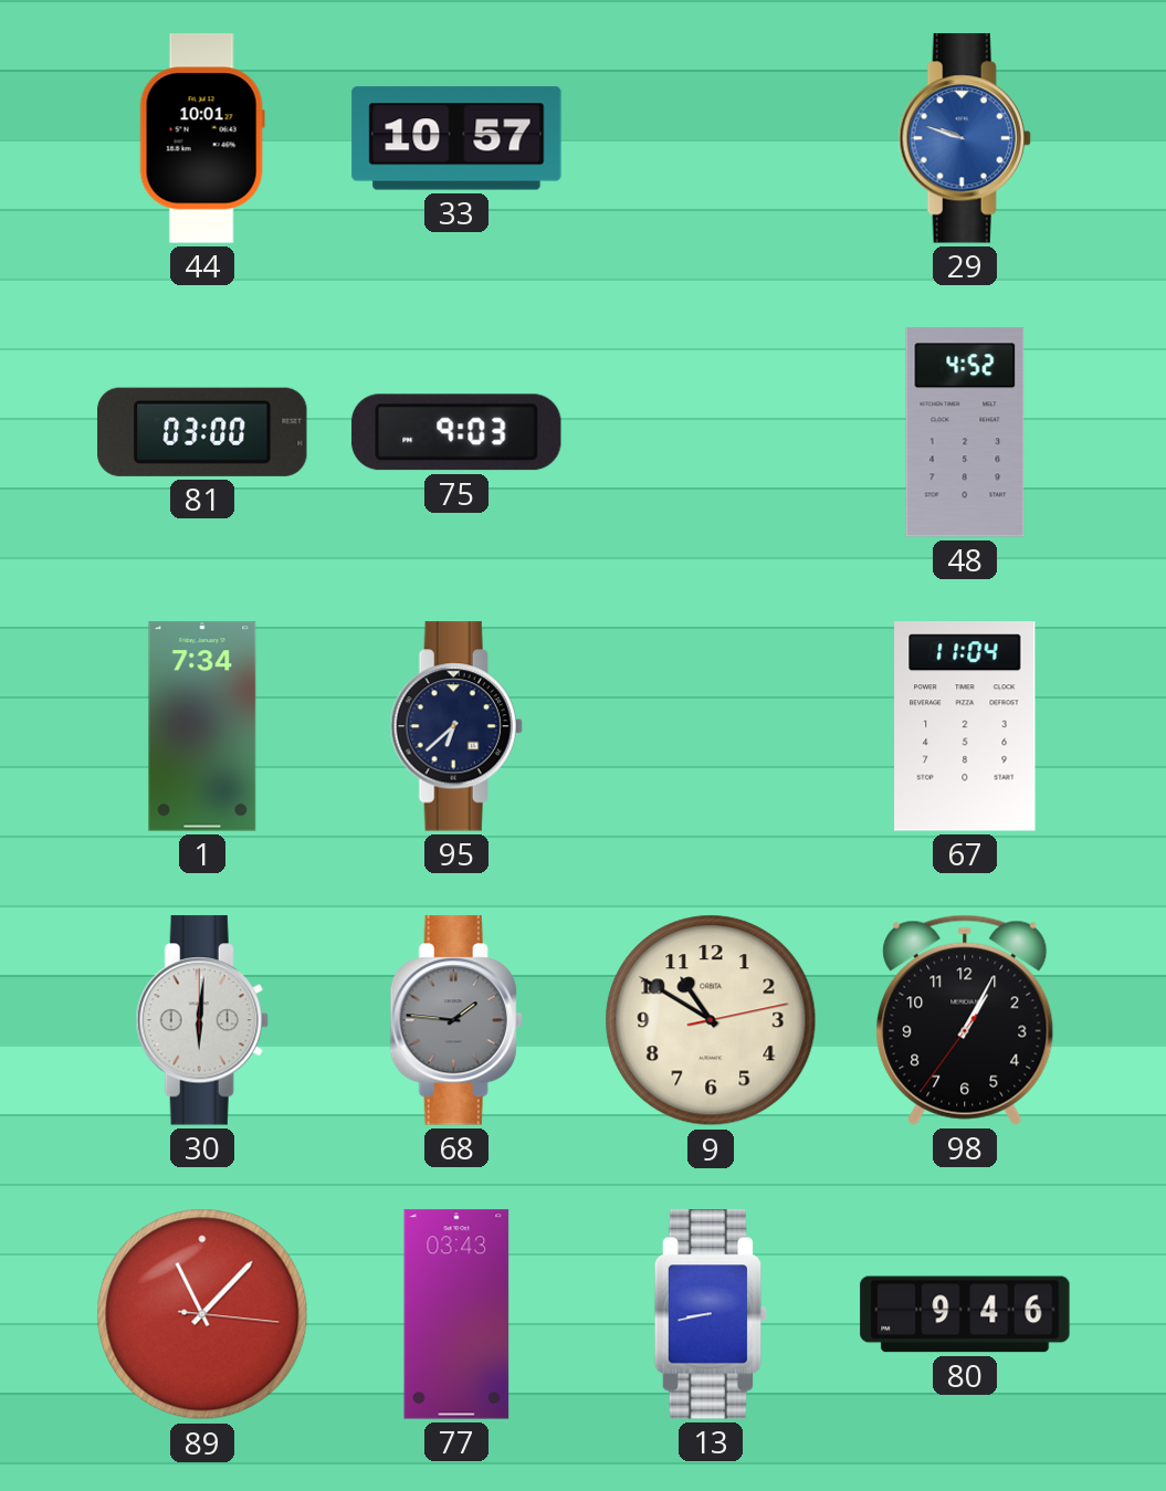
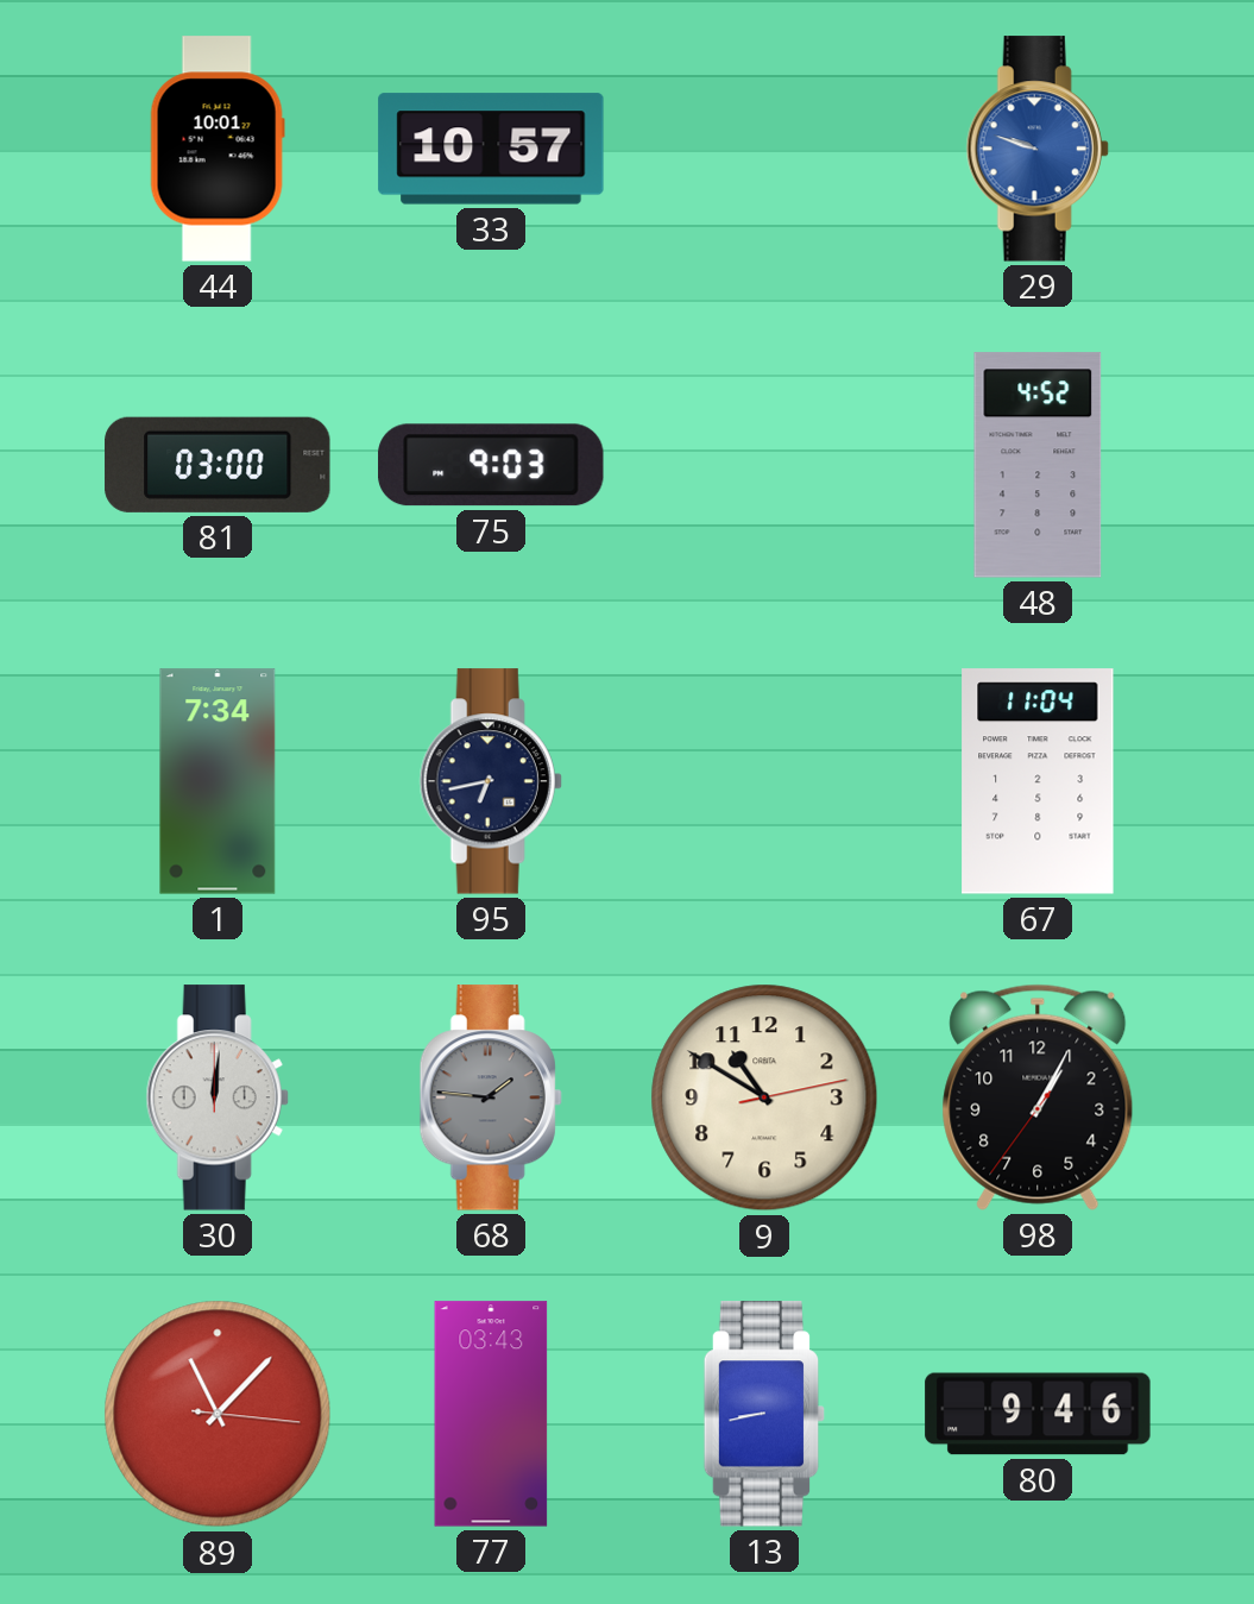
95: 6:38 -> 6:43
30: 6:01 -> 12:01
